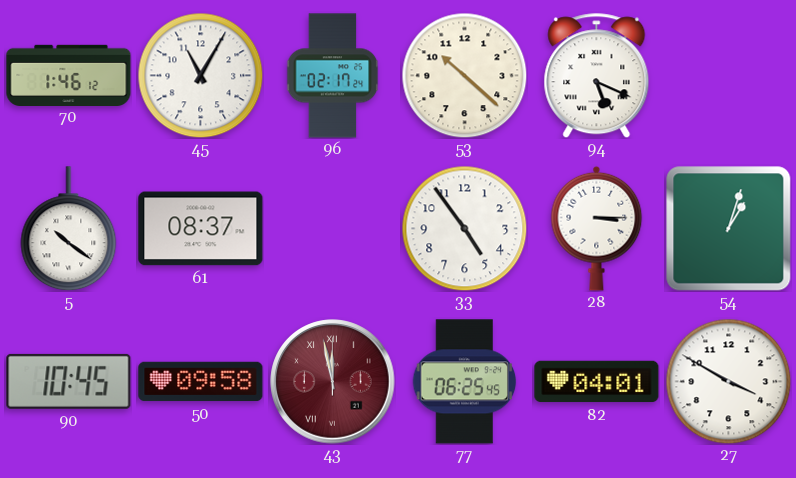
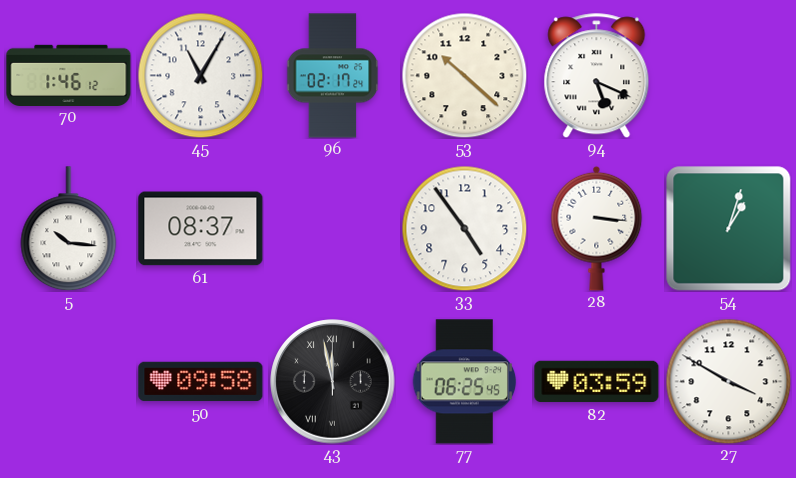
5: 10:21 -> 10:16
28: 3:15 -> 3:16
90: 10:45 -> none
43 dial: burgundy -> black
82: 04:01 -> 03:59
